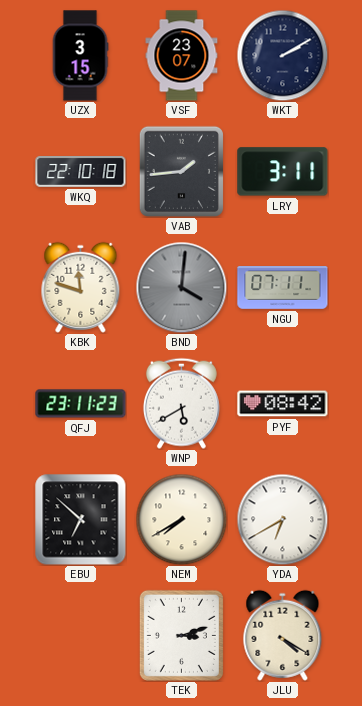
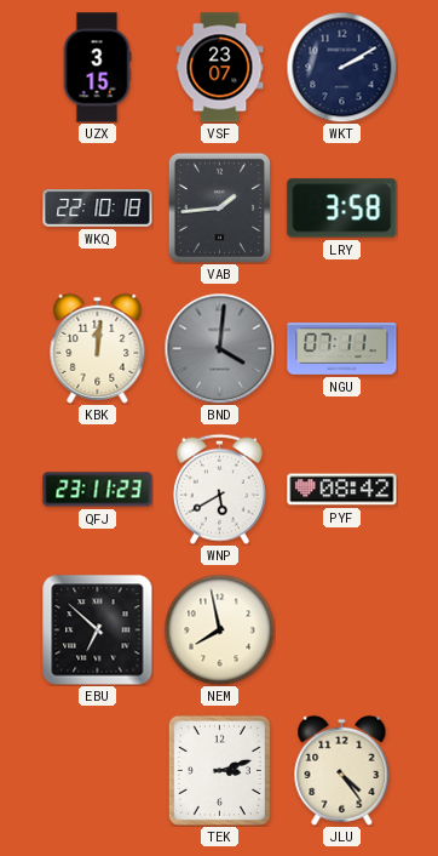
LRY: 3:11 -> 3:58
KBK: 11:48 -> 12:01
NEM: 7:40 -> 7:58
YDA: 6:40 -> none
JLU: 4:20 -> 4:24
